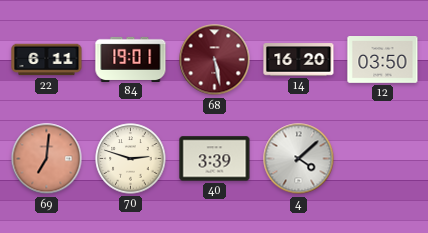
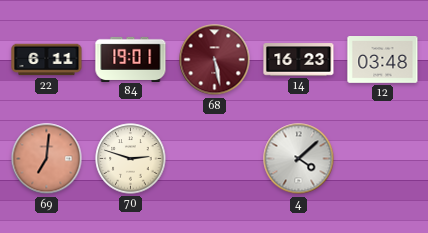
14: 16:20 -> 16:23
12: 03:50 -> 03:48
40: 3:39 -> none
